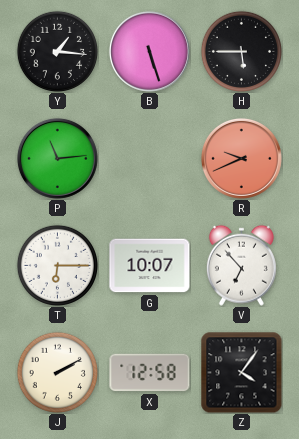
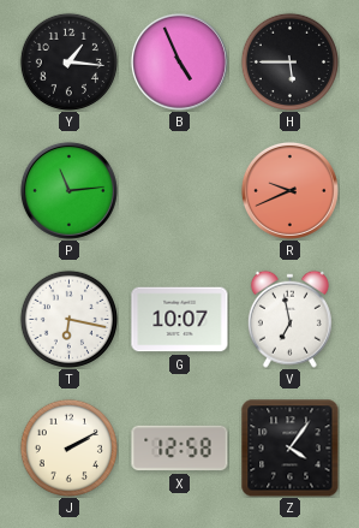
B: 5:27 -> 4:56
T: 6:15 -> 6:17
V: 6:53 -> 6:58
